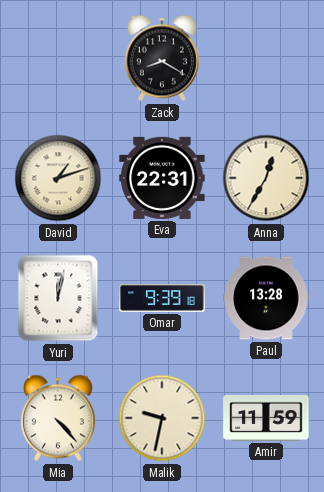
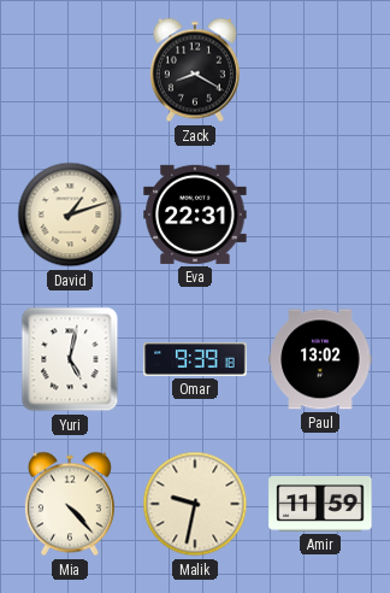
Anna: 12:35 -> none
Yuri: 12:02 -> 5:02
Paul: 13:28 -> 13:02
